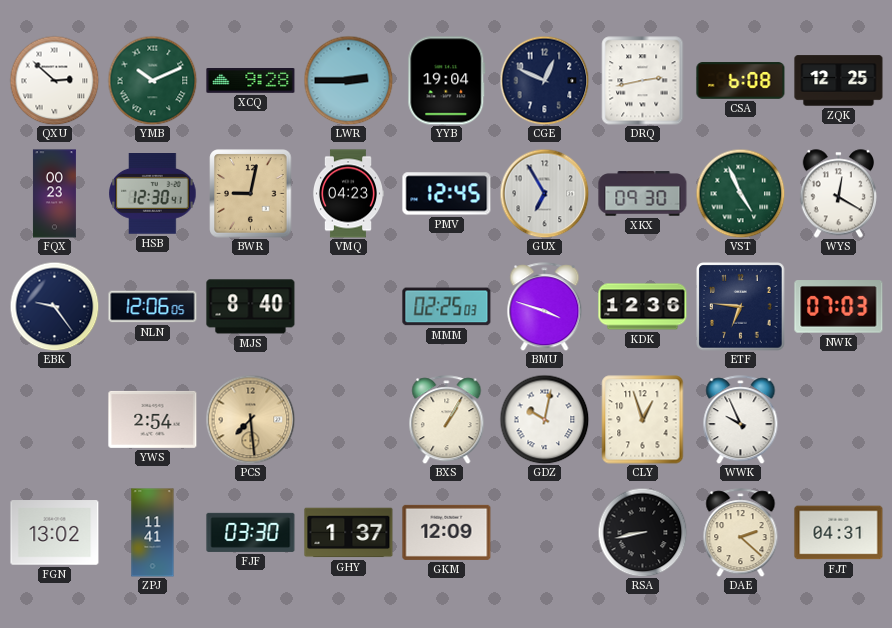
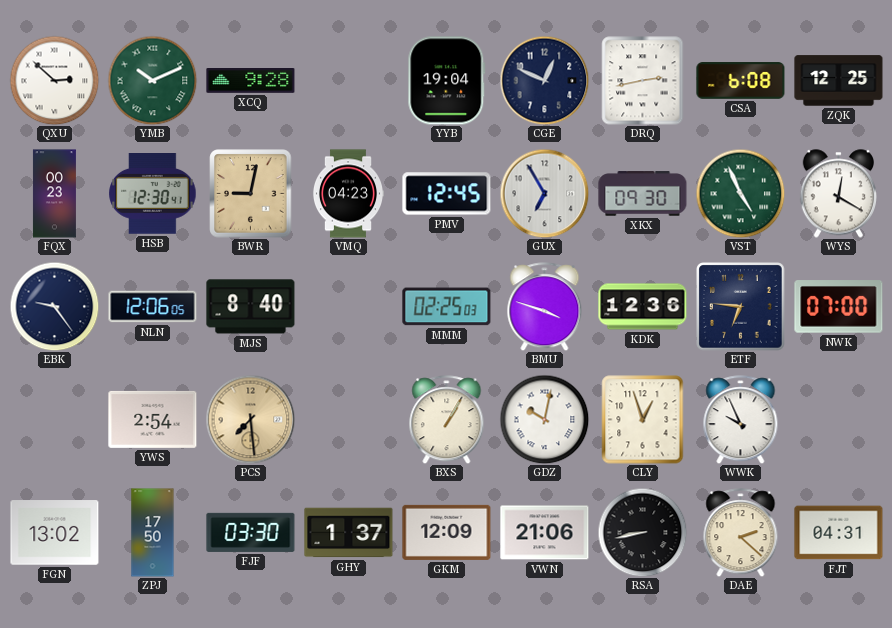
LWR: 2:45 -> none
NWK: 07:03 -> 07:00
ZPJ: 11:41 -> 17:50
VWN: none -> 21:06
